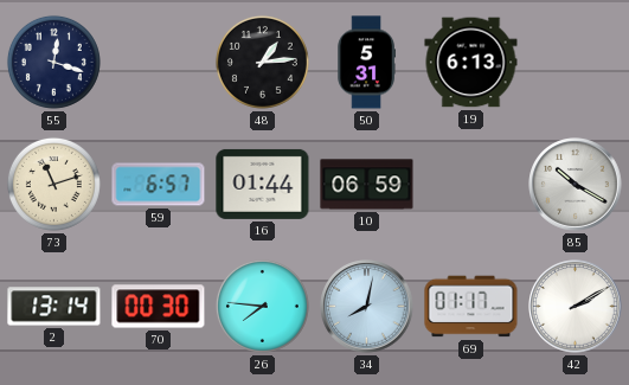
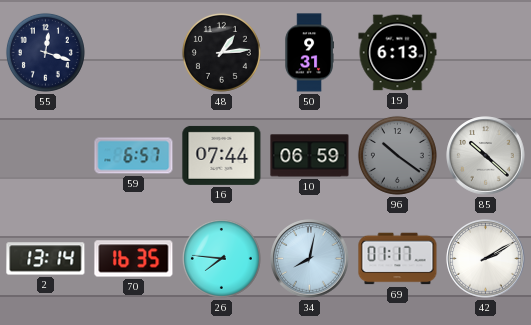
50: 5:31 -> 9:31
73: 11:12 -> none
16: 01:44 -> 07:44
96: none -> 10:21
85: 10:20 -> 10:22
70: 00:30 -> 16:35
